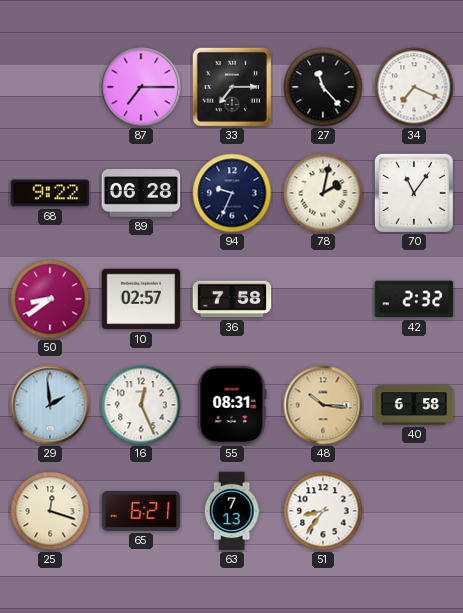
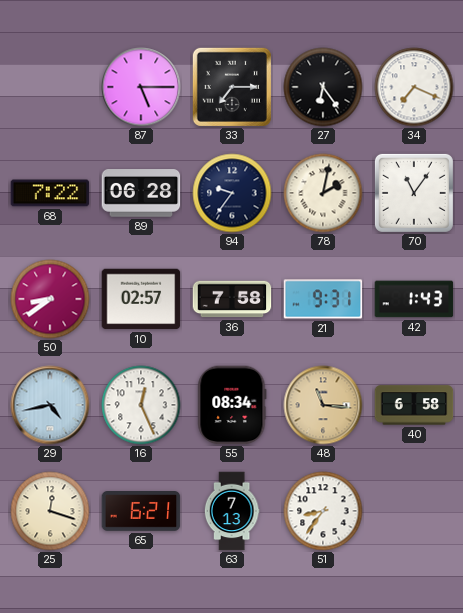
87: 7:15 -> 5:15
27: 11:23 -> 6:24
68: 9:22 -> 7:22
94: 9:34 -> 9:36
21: none -> 9:31
42: 2:32 -> 1:43
29: 1:59 -> 4:43
55: 08:31 -> 08:34
48: 10:16 -> 11:16
